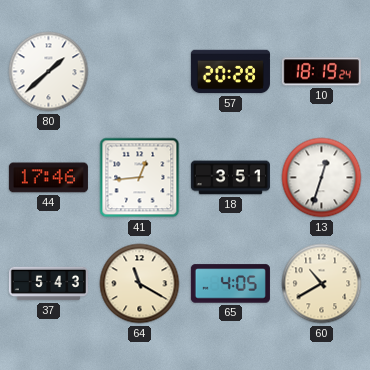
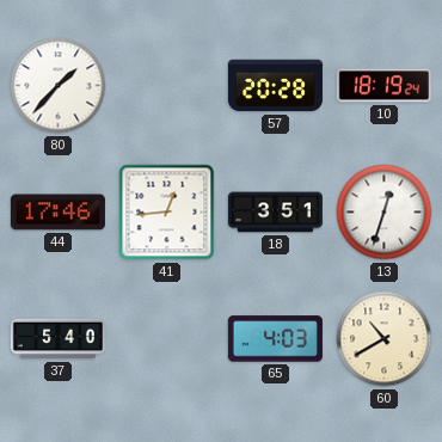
80: 1:38 -> 1:37
37: 5:43 -> 5:40
64: 11:20 -> none
65: 4:05 -> 4:03
